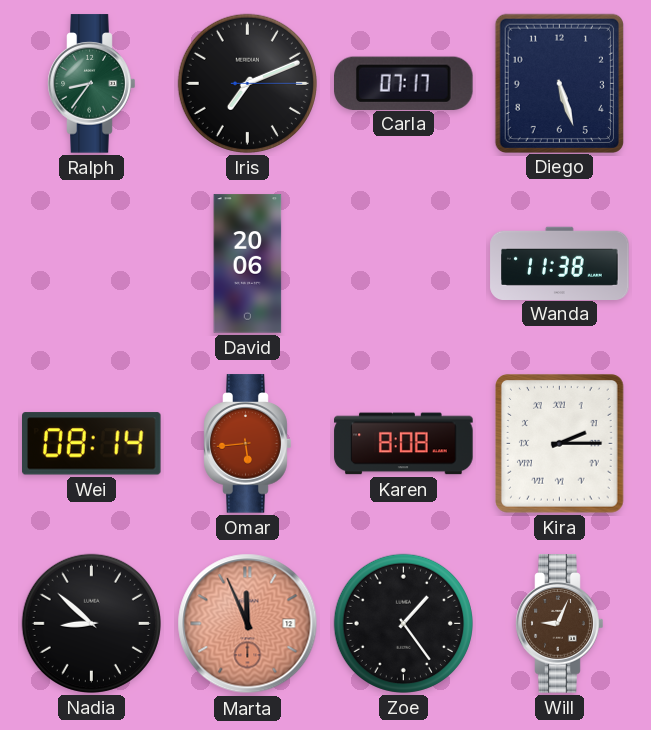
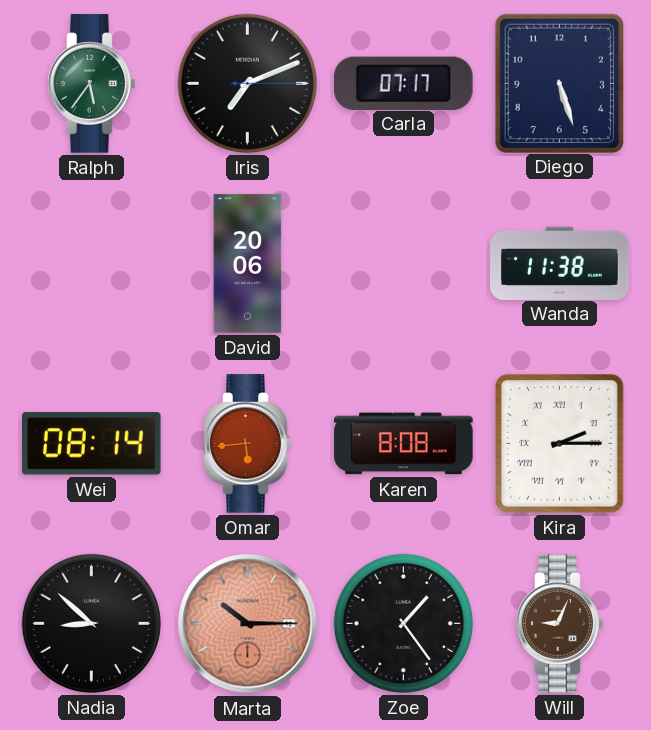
Ralph: 8:36 -> 5:36
Marta: 11:56 -> 10:15
